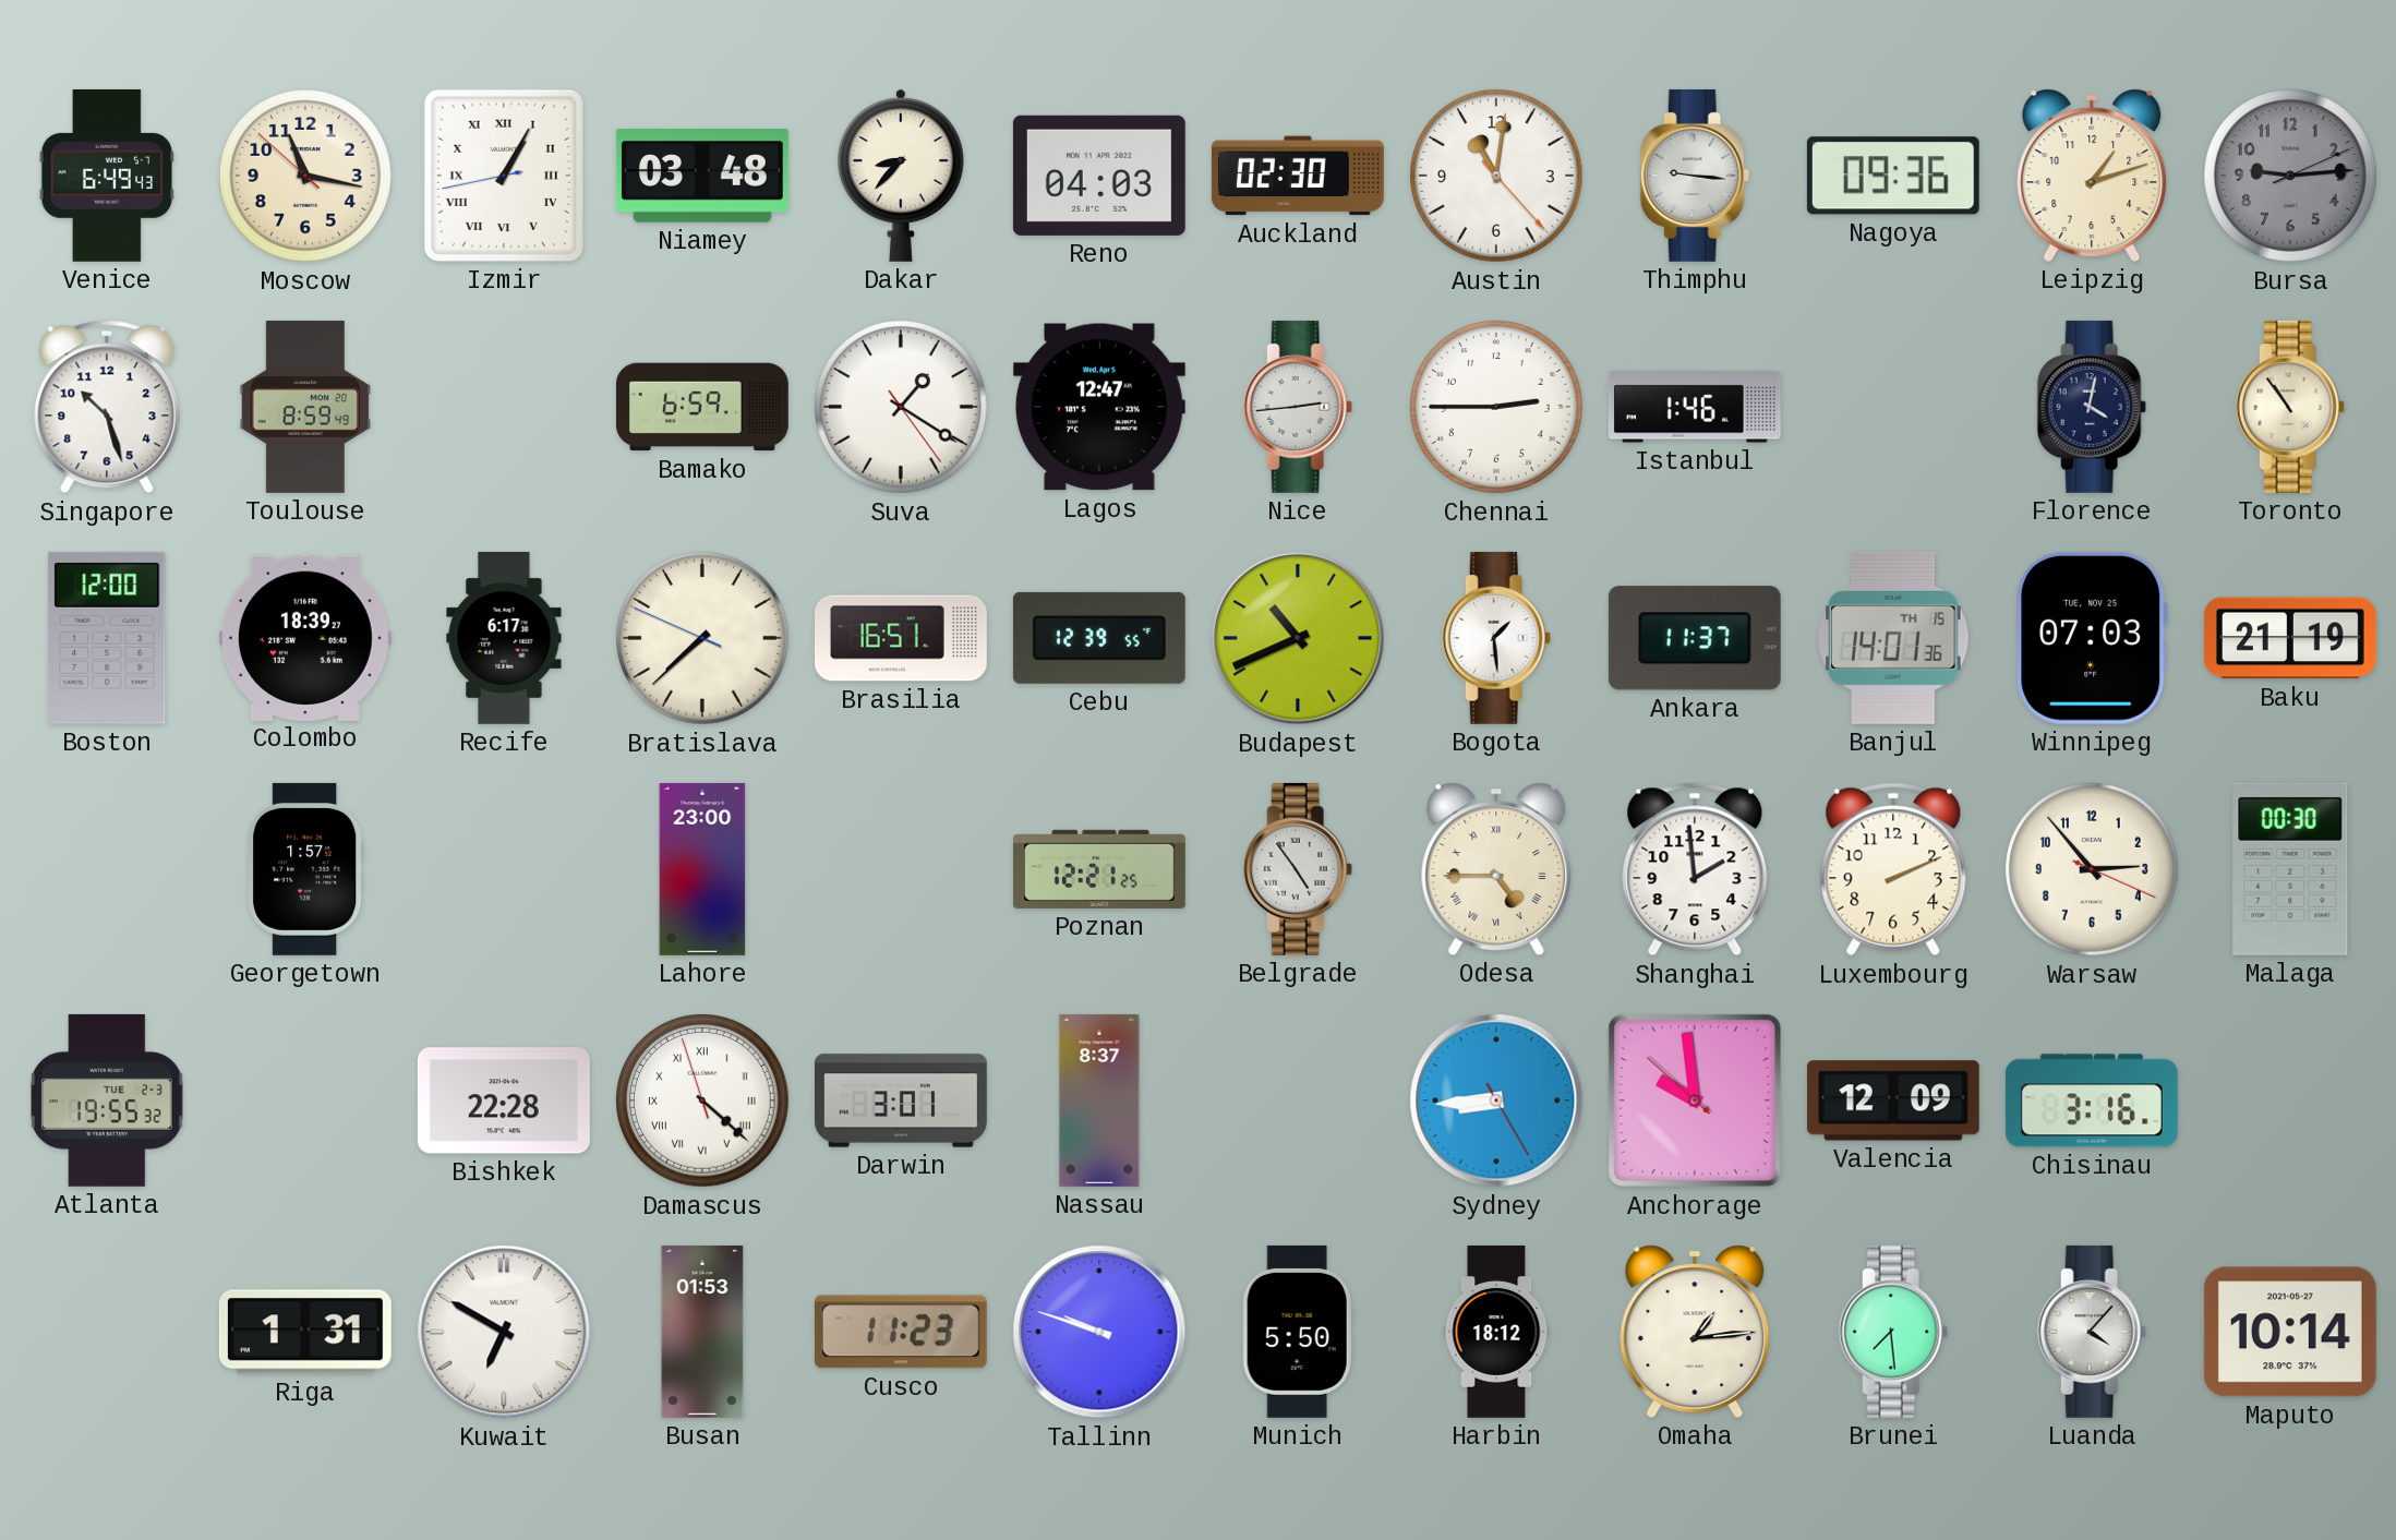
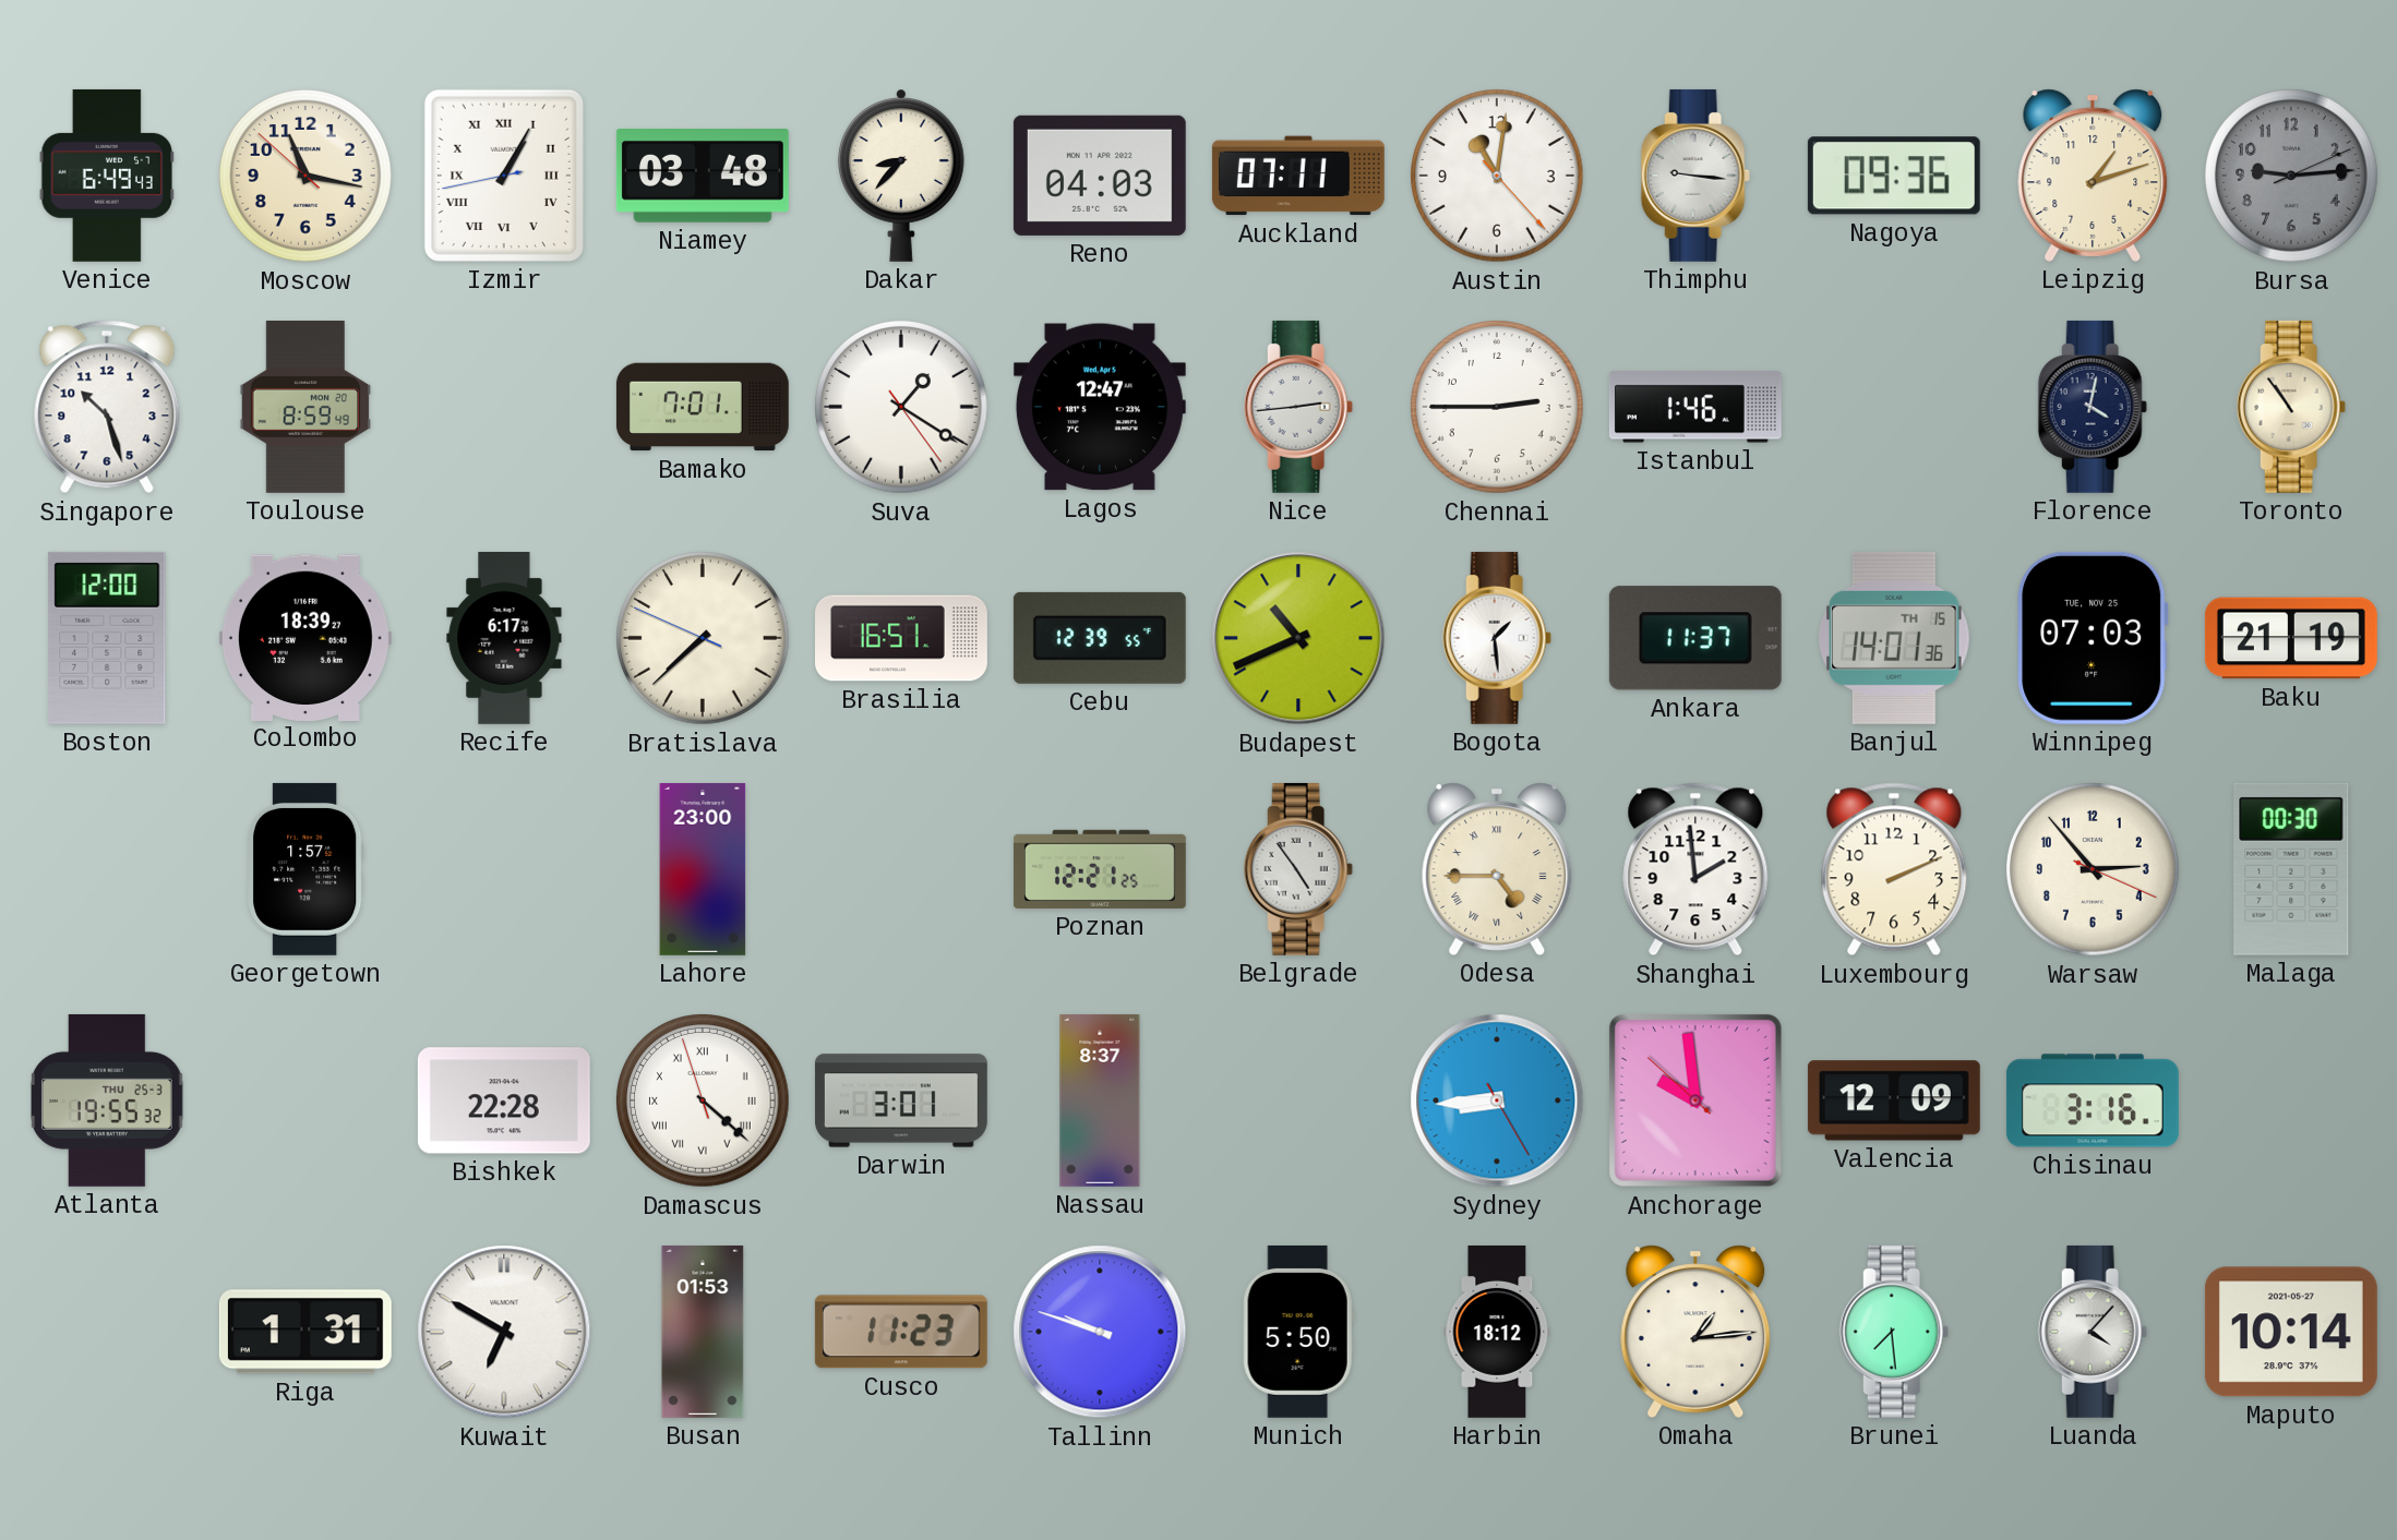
Auckland: 02:30 -> 07:11
Bamako: 6:59 -> 7:01
Atlanta date: TUE 2-3 -> THU 25-3
